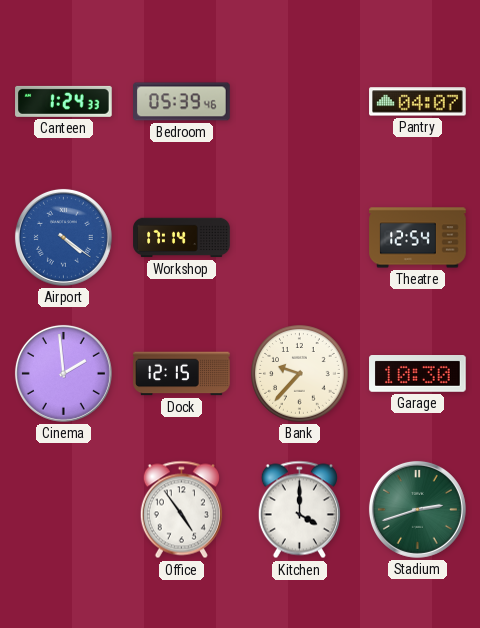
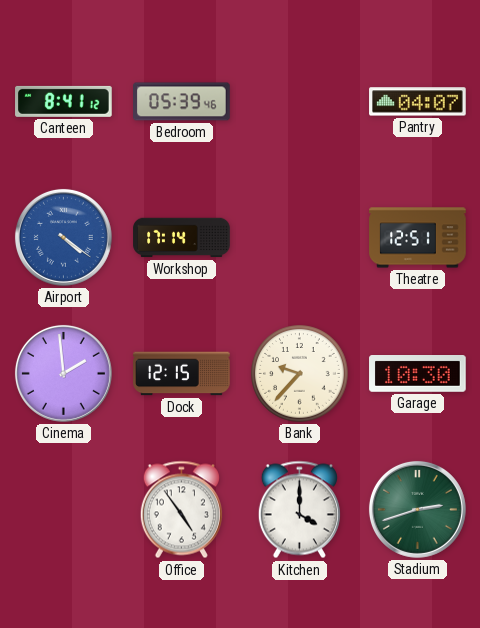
Canteen: 1:24 -> 8:41
Theatre: 12:54 -> 12:51
